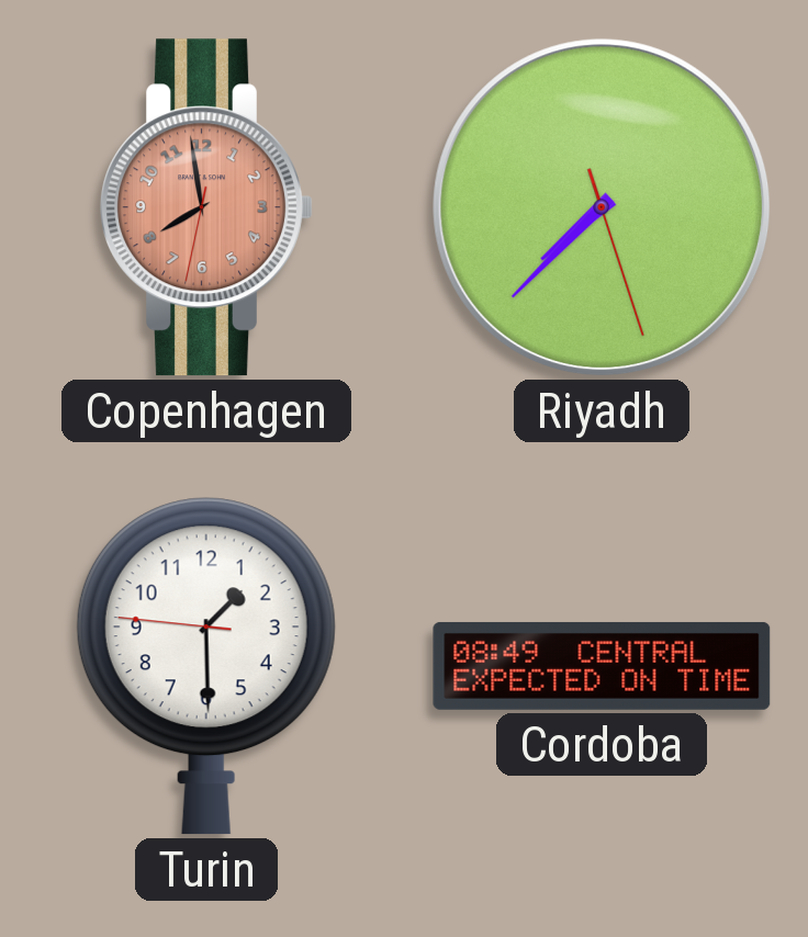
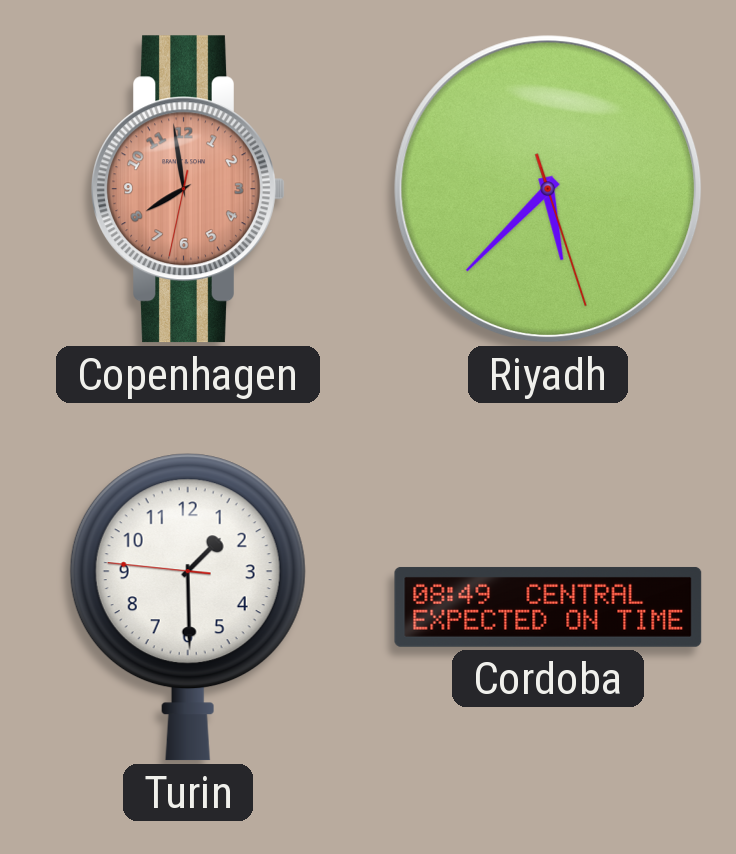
Riyadh: 7:37 -> 5:37
